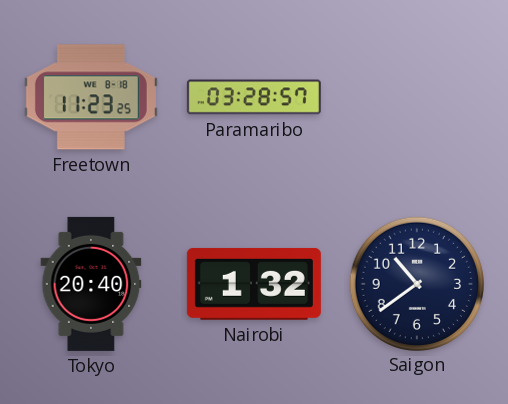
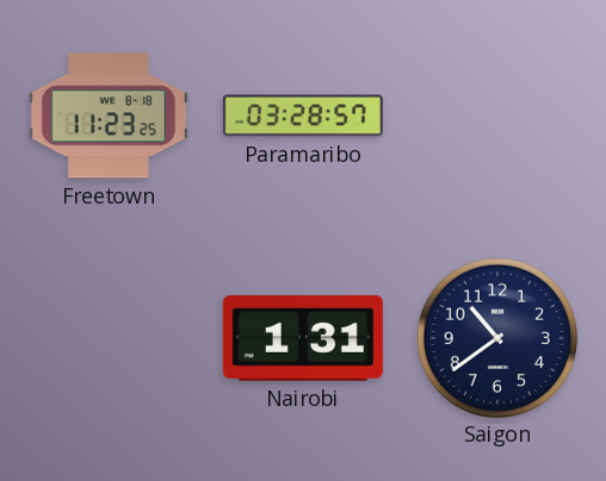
Tokyo: 20:40 -> none
Nairobi: 1:32 -> 1:31
